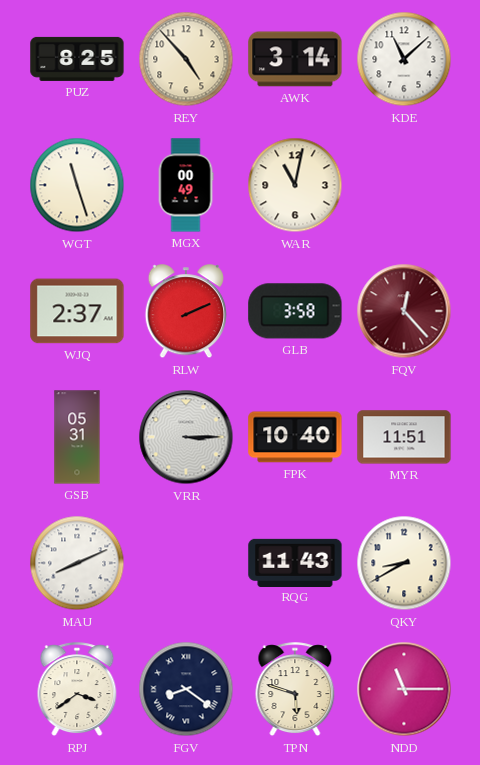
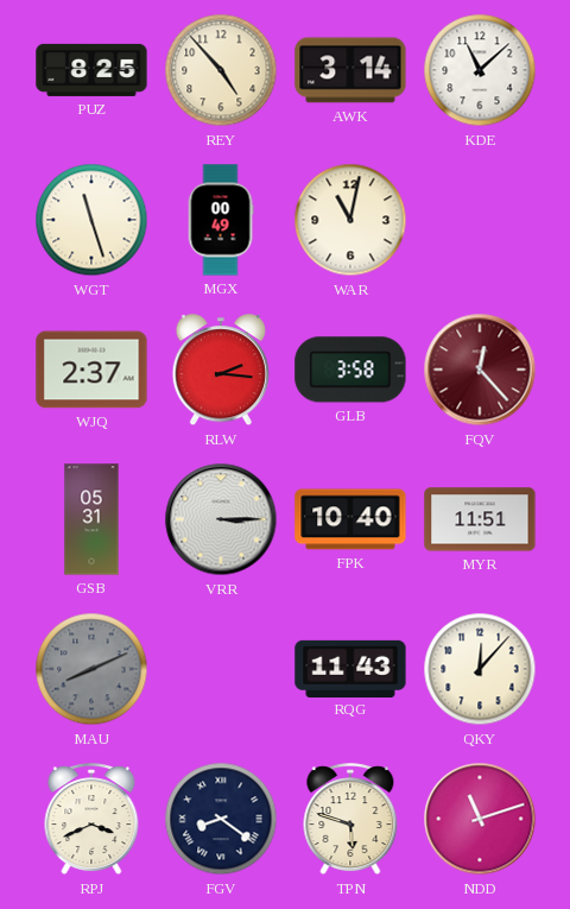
RLW: 2:11 -> 2:16
MAU dial: white -> grey
QKY: 8:40 -> 12:07
RPJ: 3:39 -> 3:41
NDD: 11:15 -> 11:12
